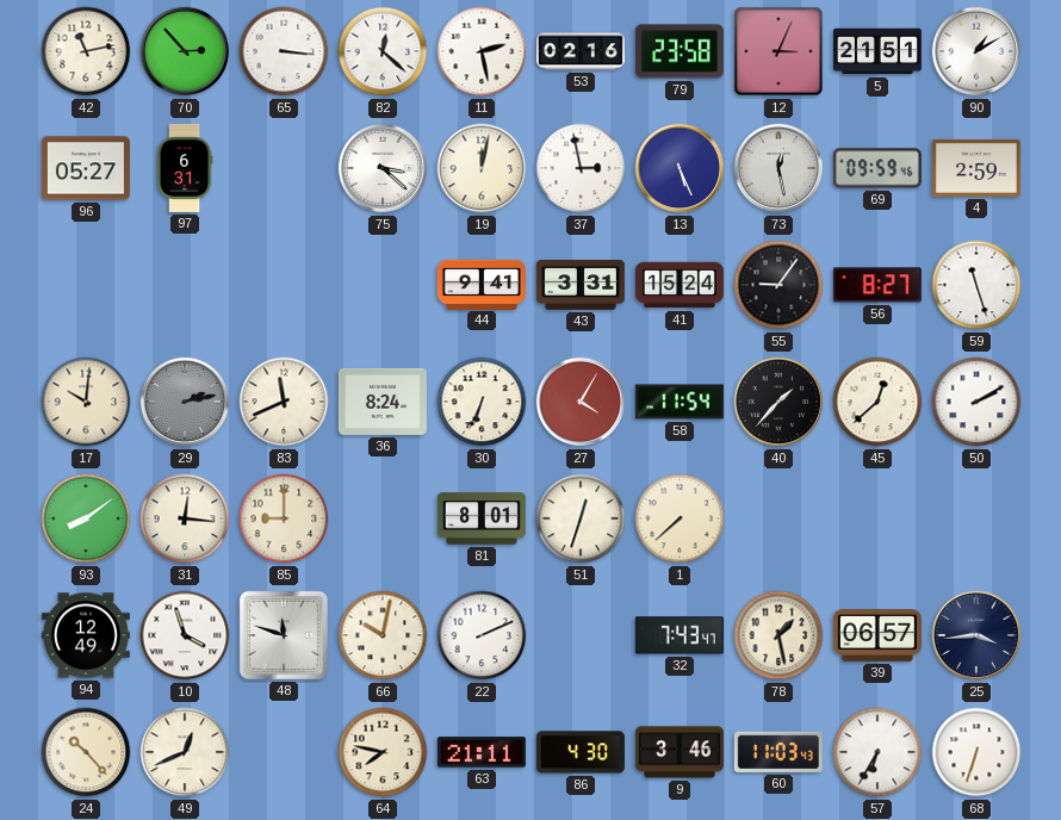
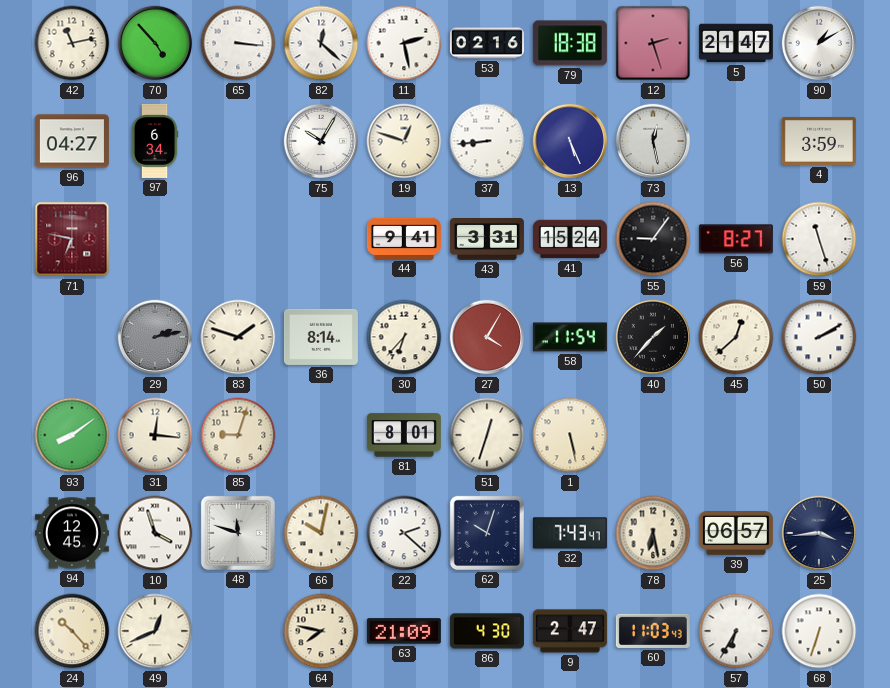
70: 2:53 -> 4:53
79: 23:58 -> 18:38
12: 3:04 -> 2:27
5: 21:51 -> 21:47
96: 05:27 -> 04:27
97: 6:31 -> 6:34
75: 3:22 -> 10:05
19: 12:02 -> 12:48
37: 2:58 -> 8:44
69: 09:59 -> none
4: 2:59 -> 3:59
71: none -> 6:47
17: 10:01 -> none
83: 11:41 -> 1:48
36: 8:24 -> 8:14
30: 6:34 -> 6:37
85: 9:00 -> 9:03
1: 7:38 -> 5:28
94: 12:49 -> 12:45
22: 2:11 -> 2:22
62: none -> 10:03
78: 1:28 -> 6:28
63: 21:11 -> 21:09
9: 3:46 -> 2:47
